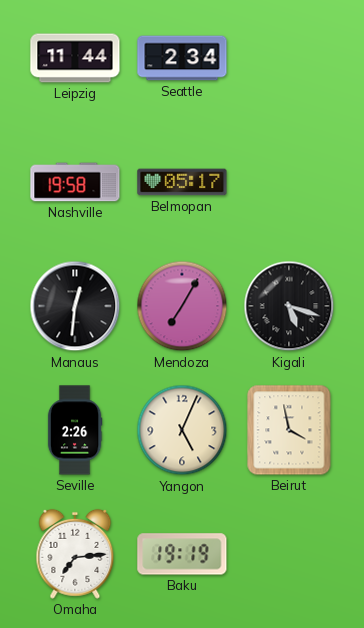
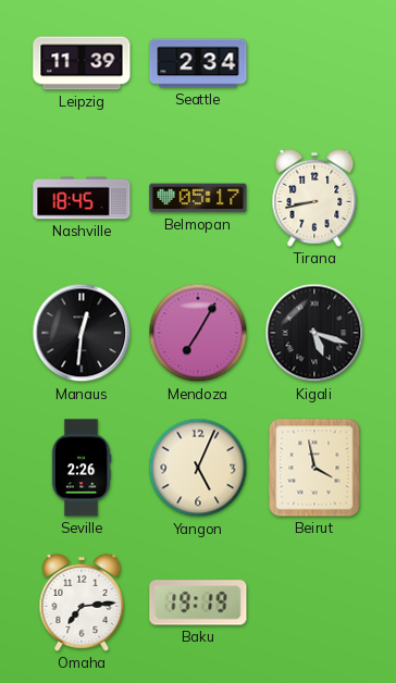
Leipzig: 11:44 -> 11:39
Nashville: 19:58 -> 18:45
Tirana: none -> 8:43
